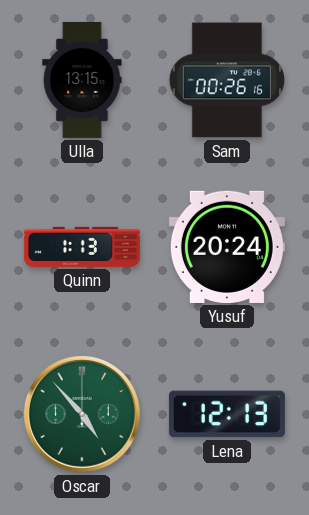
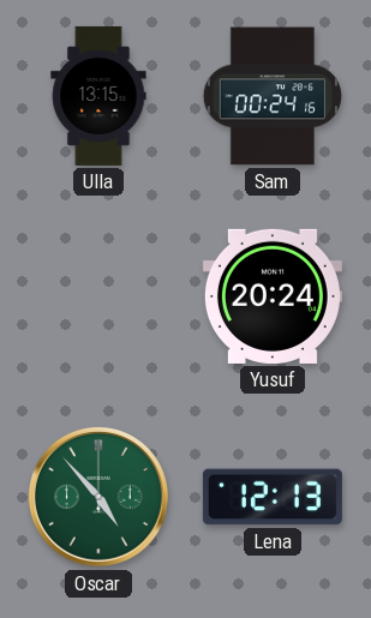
Sam: 00:26 -> 00:24
Quinn: 1:13 -> none
